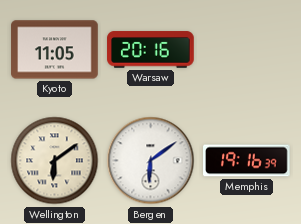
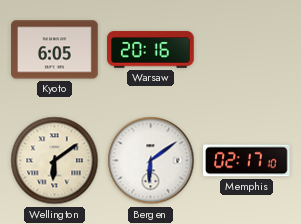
Kyoto: 11:05 -> 6:05
Memphis: 19:16 -> 02:17
